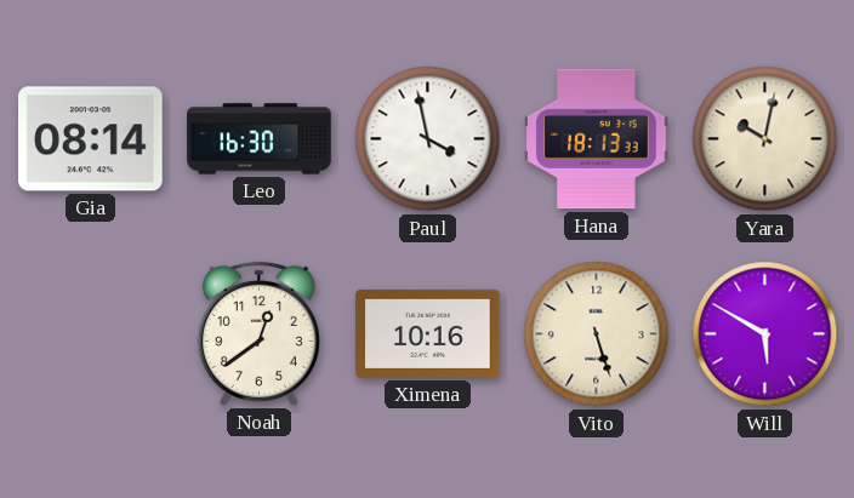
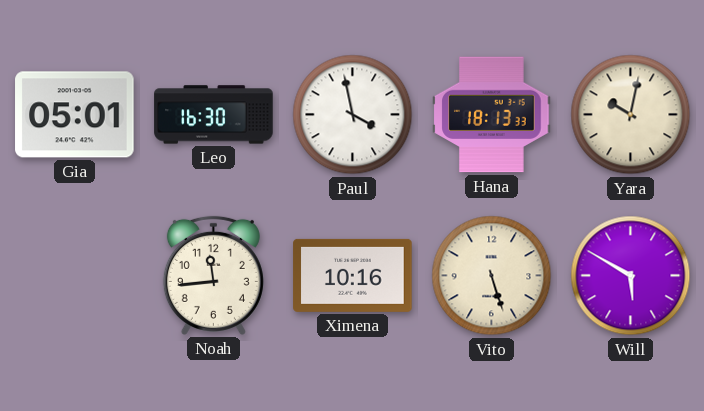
Gia: 08:14 -> 05:01
Noah: 12:39 -> 11:44
